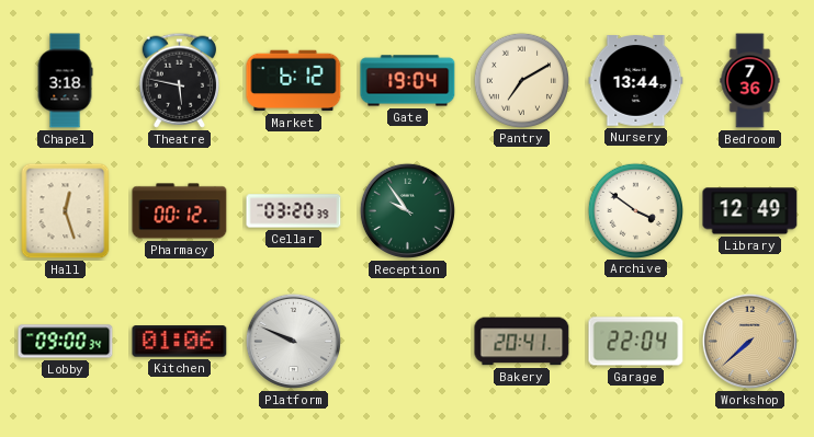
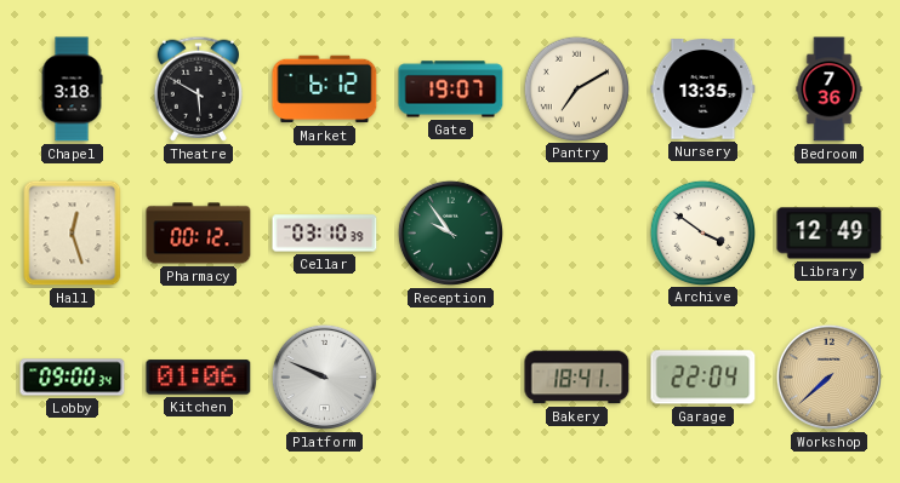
Theatre: 5:47 -> 5:50
Gate: 19:04 -> 19:07
Nursery: 13:44 -> 13:35
Cellar: 03:20 -> 03:10
Bakery: 20:41 -> 18:41
